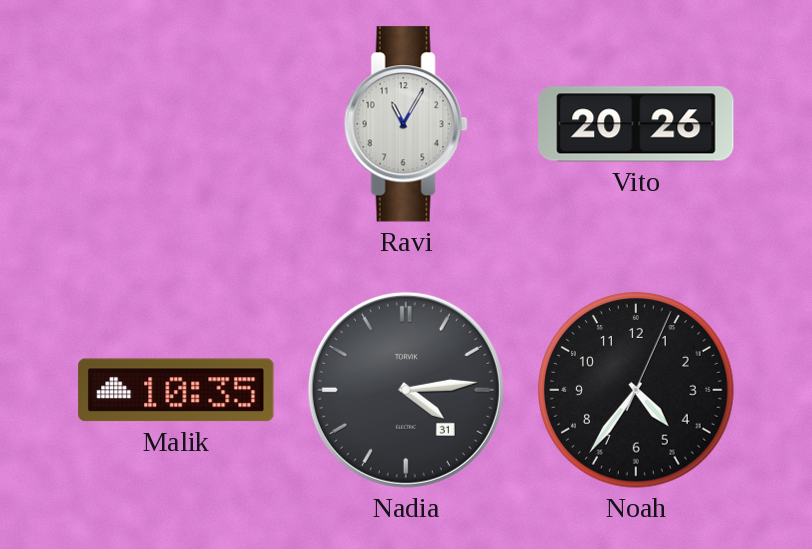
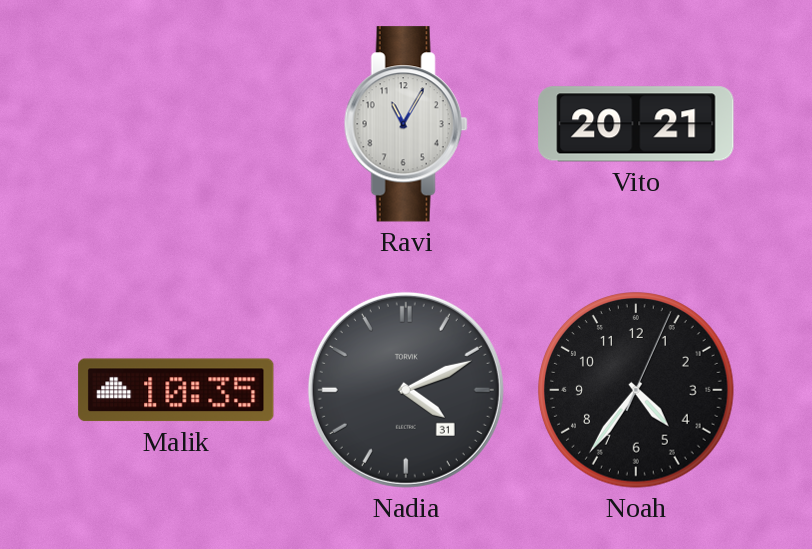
Vito: 20:26 -> 20:21
Nadia: 4:14 -> 4:11
